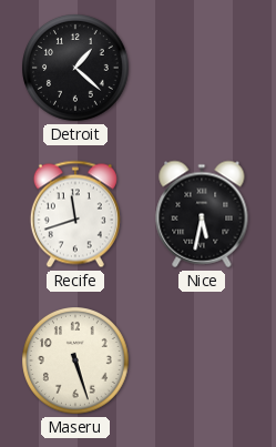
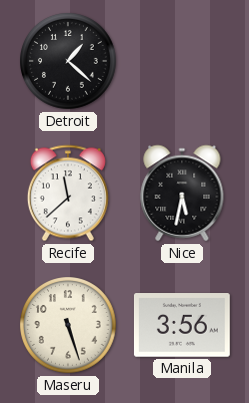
Recife: 11:42 -> 11:38
Manila: none -> 3:56
